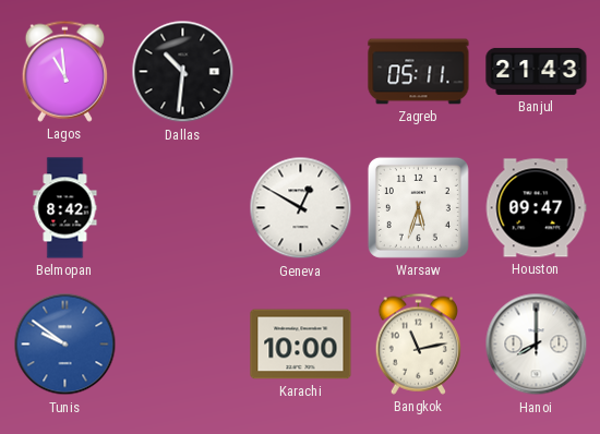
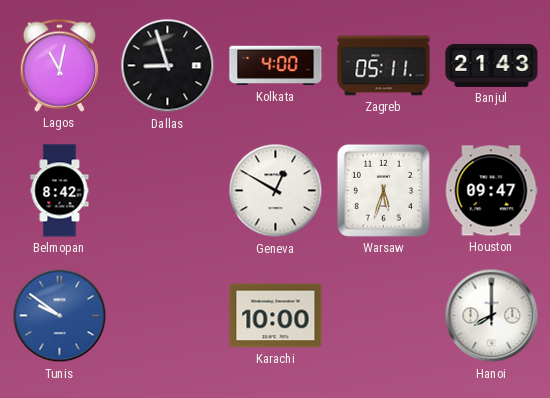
Lagos: 10:59 -> 11:02
Dallas: 10:31 -> 8:57
Kolkata: none -> 4:00
Bangkok: 11:13 -> none
